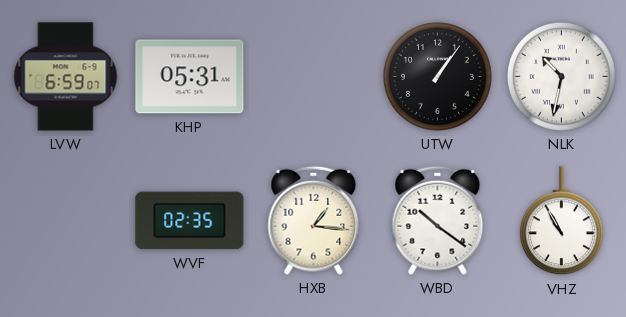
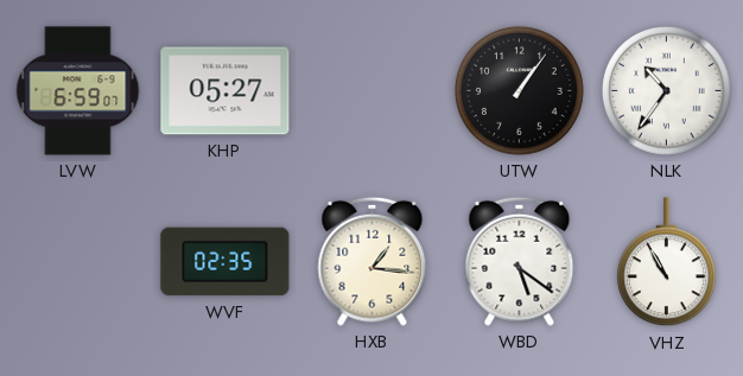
KHP: 05:31 -> 05:27
NLK: 10:32 -> 10:36
WBD: 10:21 -> 5:21
